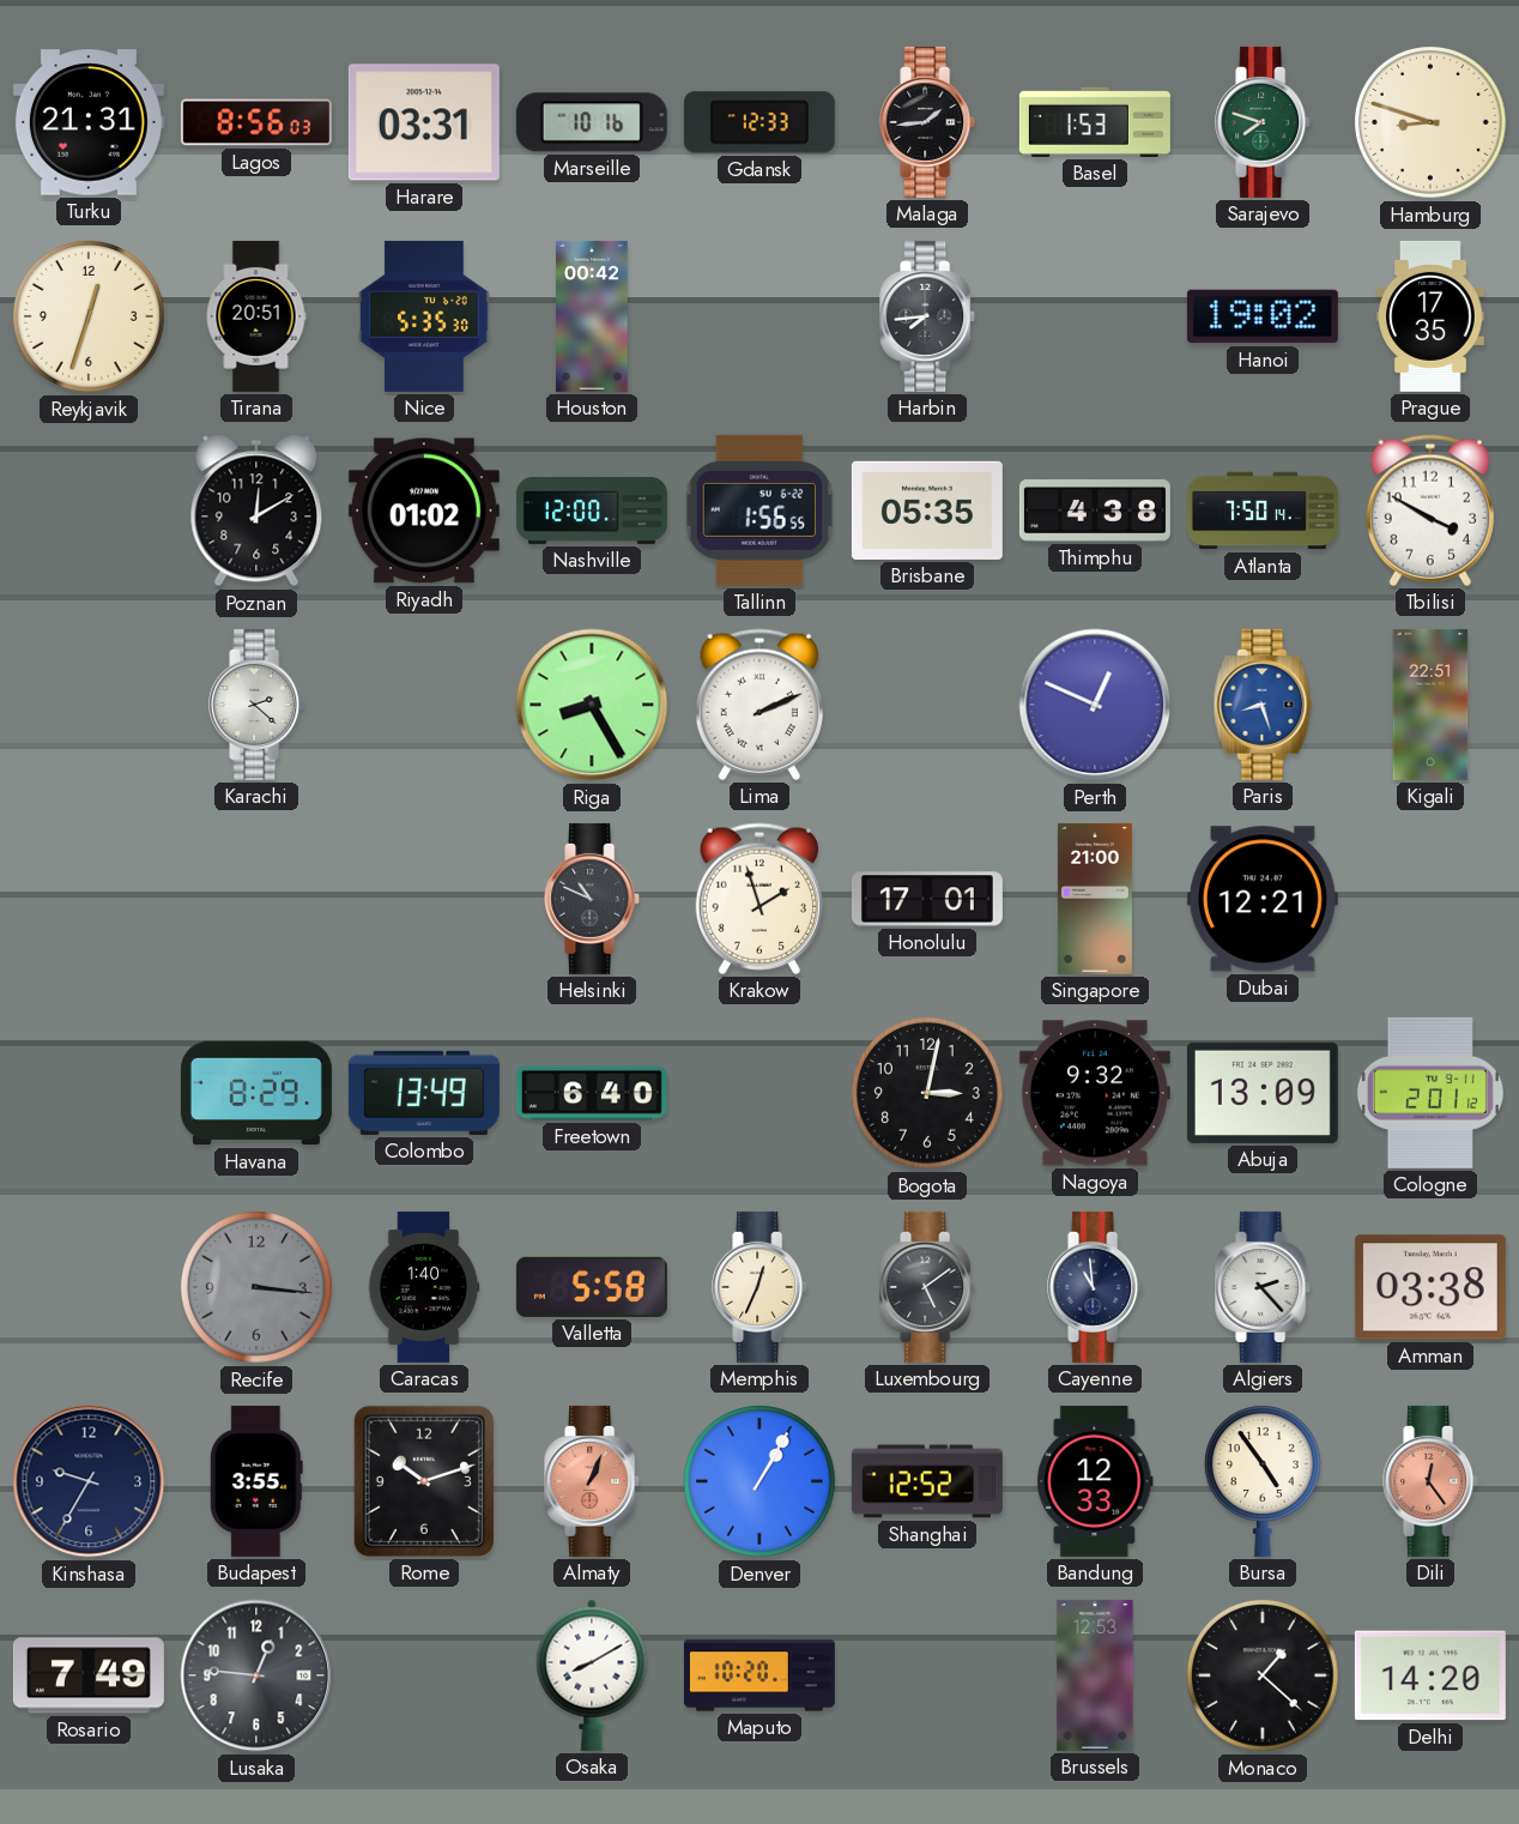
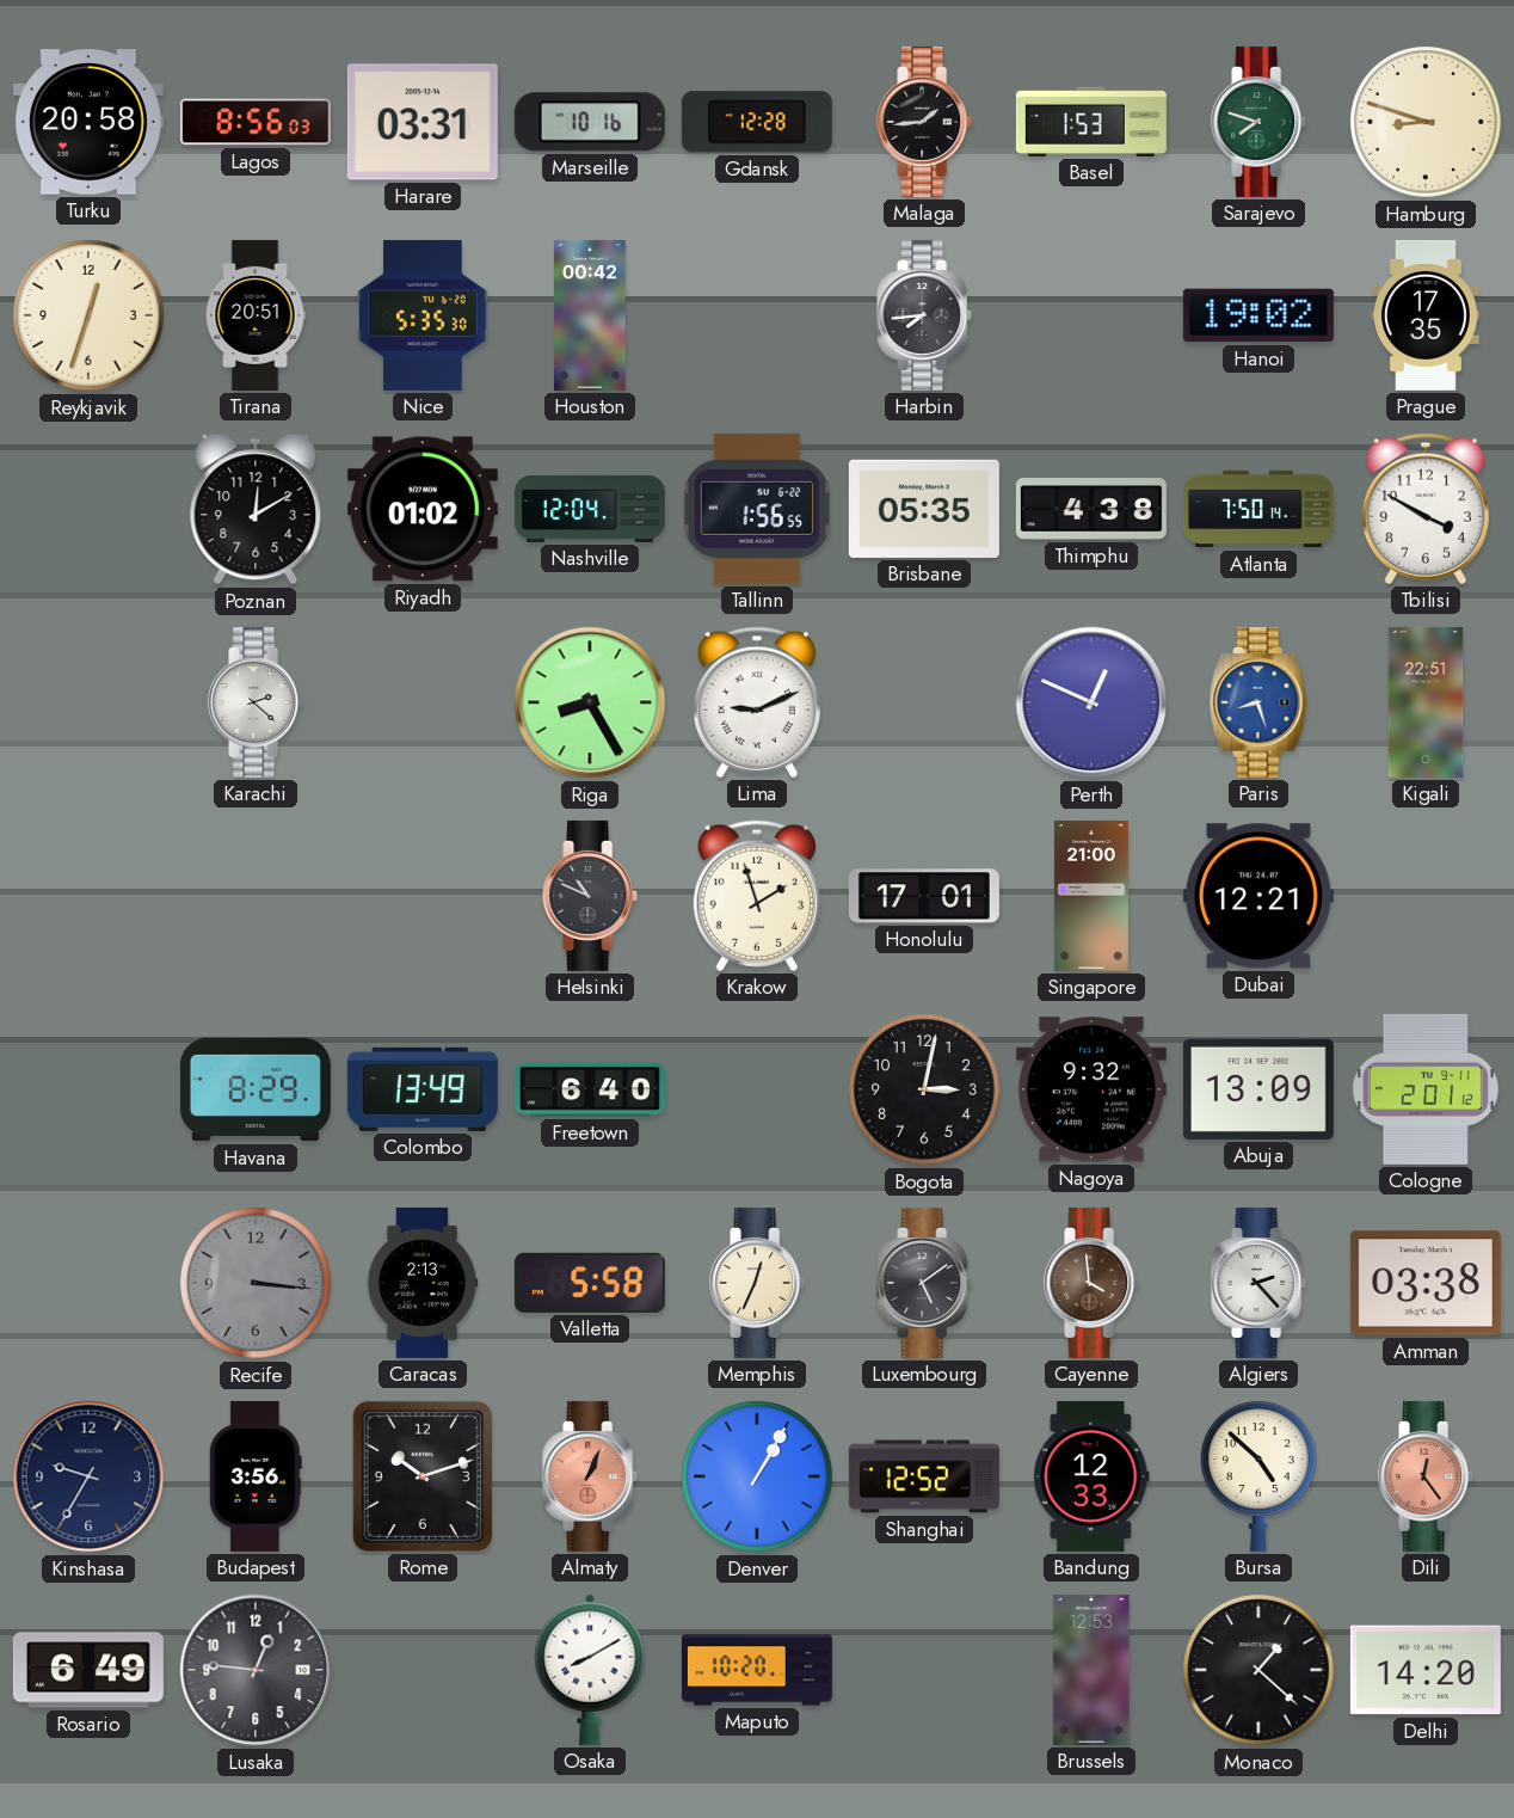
Turku: 21:31 -> 20:58
Gdansk: 12:33 -> 12:28
Nashville: 12:00 -> 12:04
Lima: 2:11 -> 9:11
Caracas: 1:40 -> 2:13
Cayenne: 10:59 -> 3:59
Cayenne dial: navy -> brown
Budapest: 3:55 -> 3:56
Bursa: 4:54 -> 4:52
Rosario: 7:49 -> 6:49
